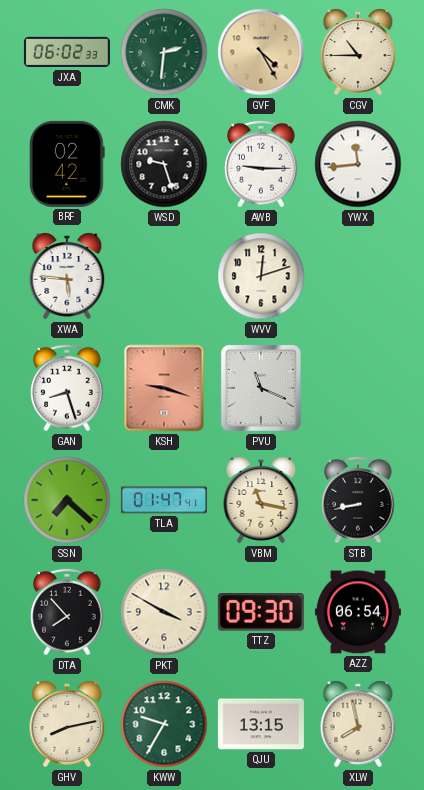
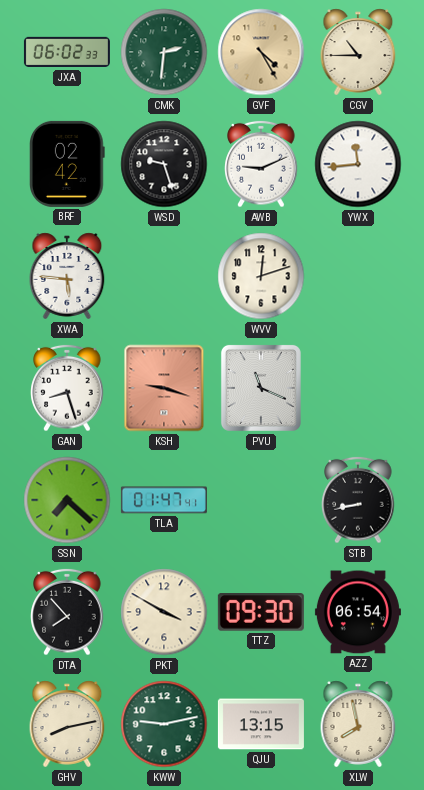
AWB: 9:15 -> 9:11
VBM: 11:17 -> none
KWW: 9:35 -> 9:13
